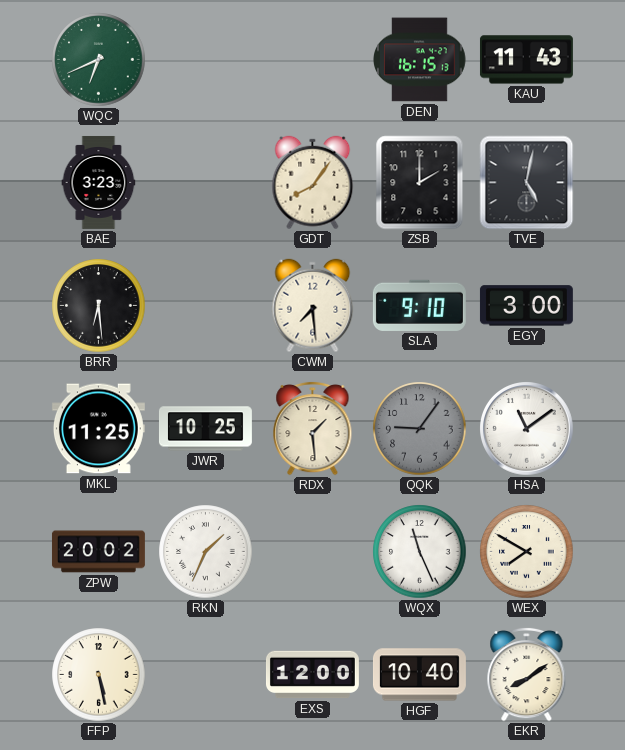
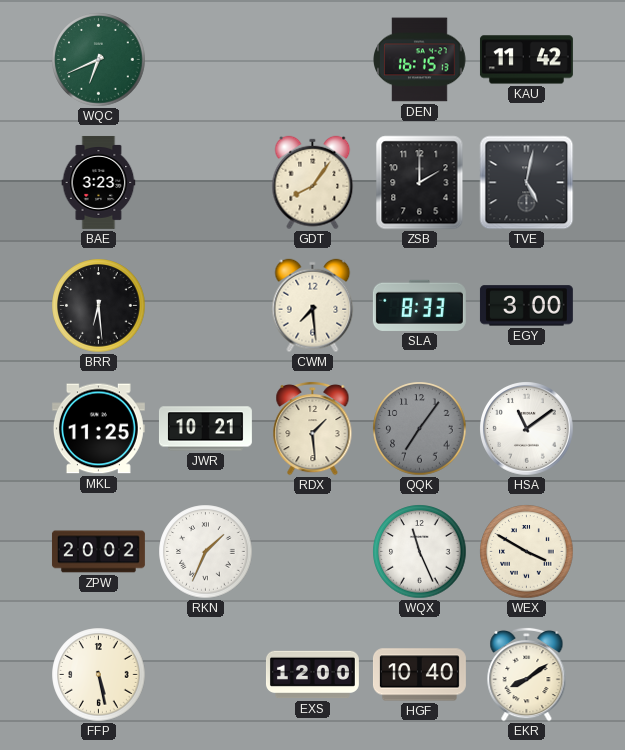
KAU: 11:43 -> 11:42
SLA: 9:10 -> 8:33
JWR: 10:25 -> 10:21
QQK: 9:06 -> 7:06
WEX: 7:50 -> 3:50
